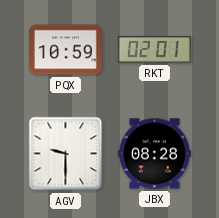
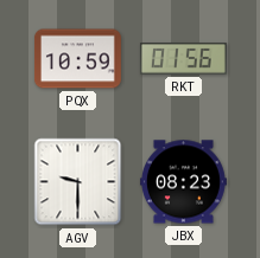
RKT: 02:01 -> 01:56
JBX: 08:28 -> 08:23
